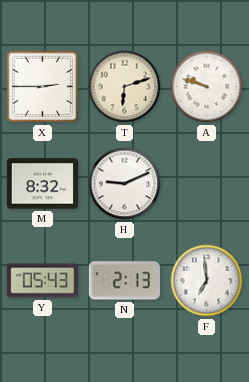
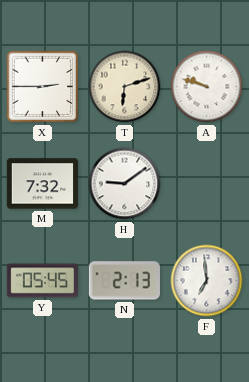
M: 8:32 -> 7:32
H: 9:11 -> 9:09
Y: 05:43 -> 05:45
